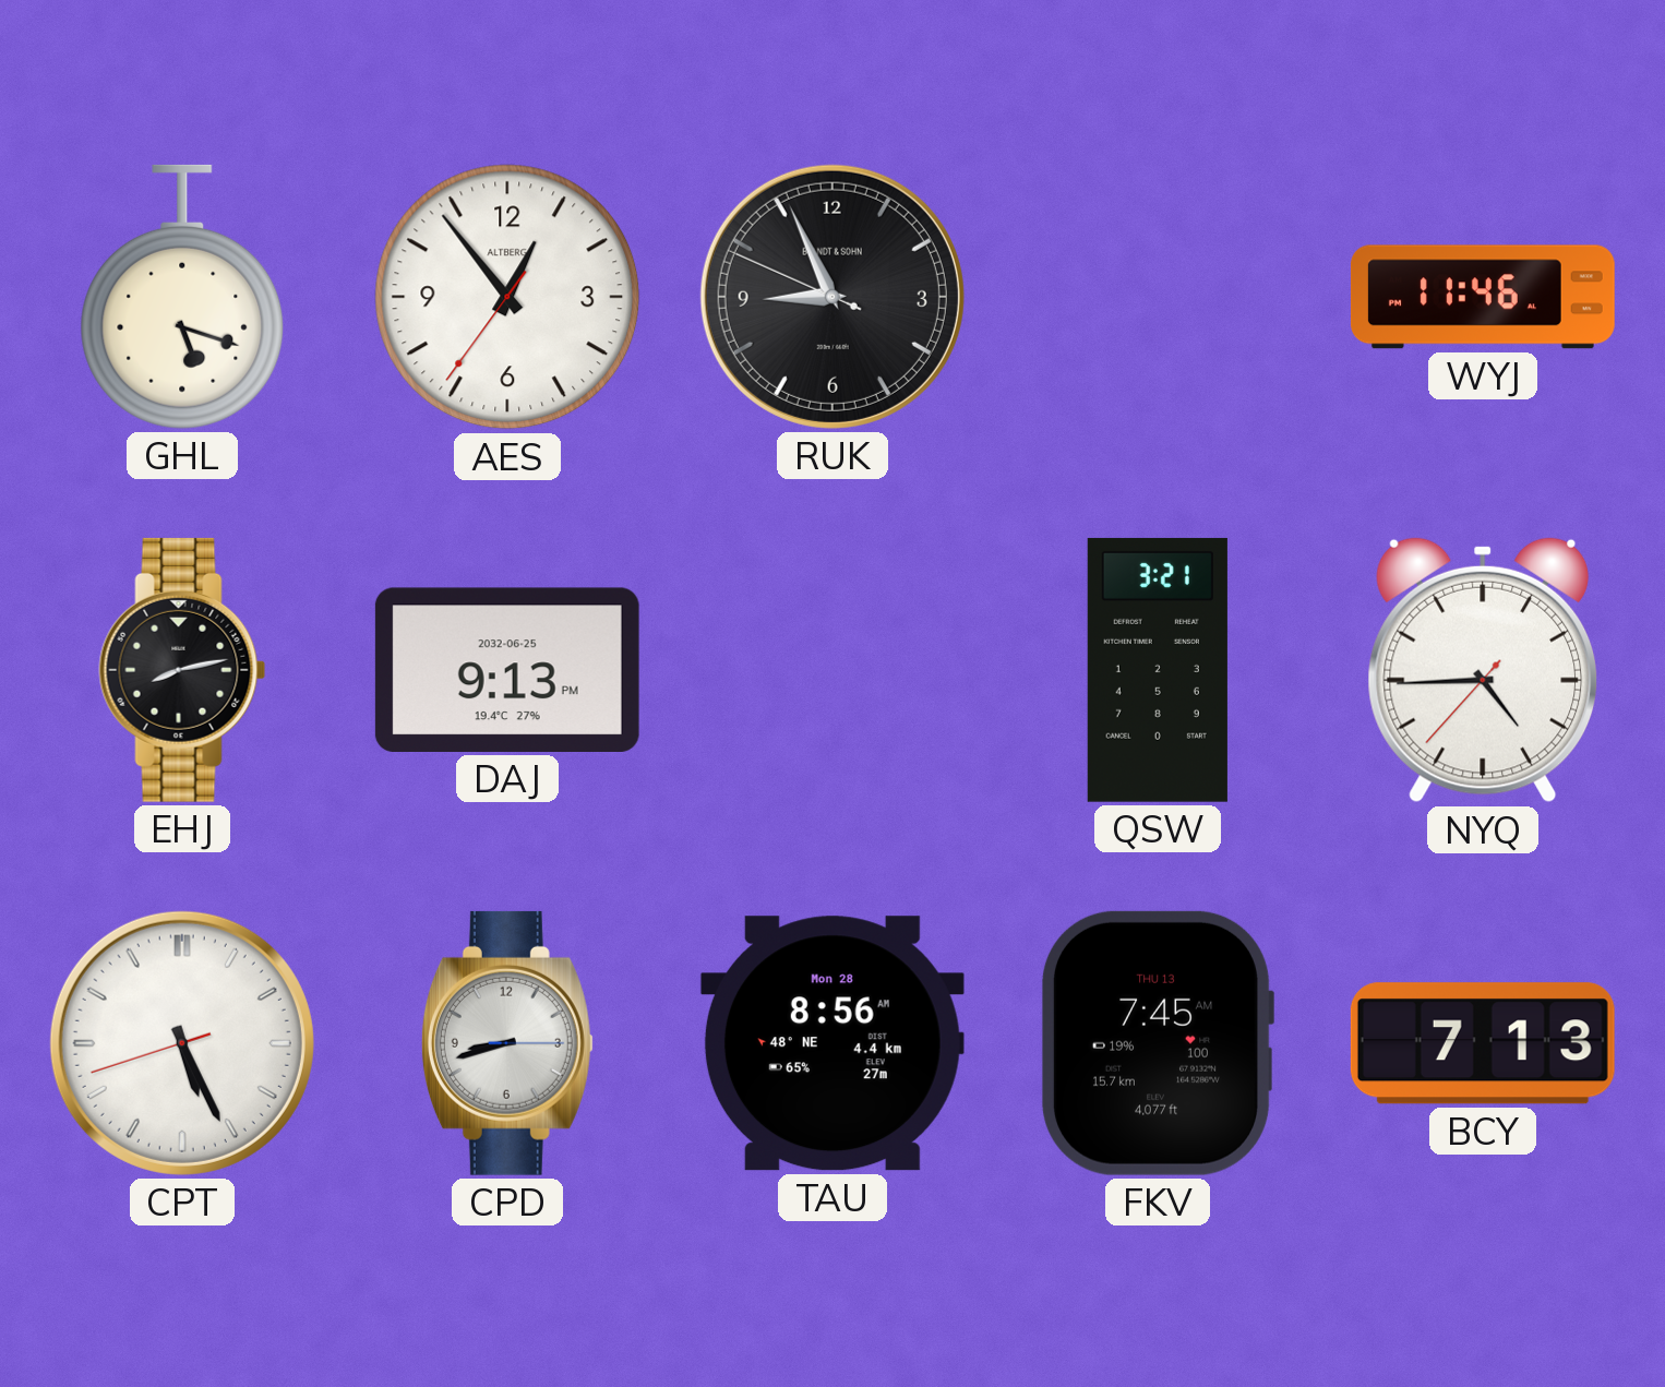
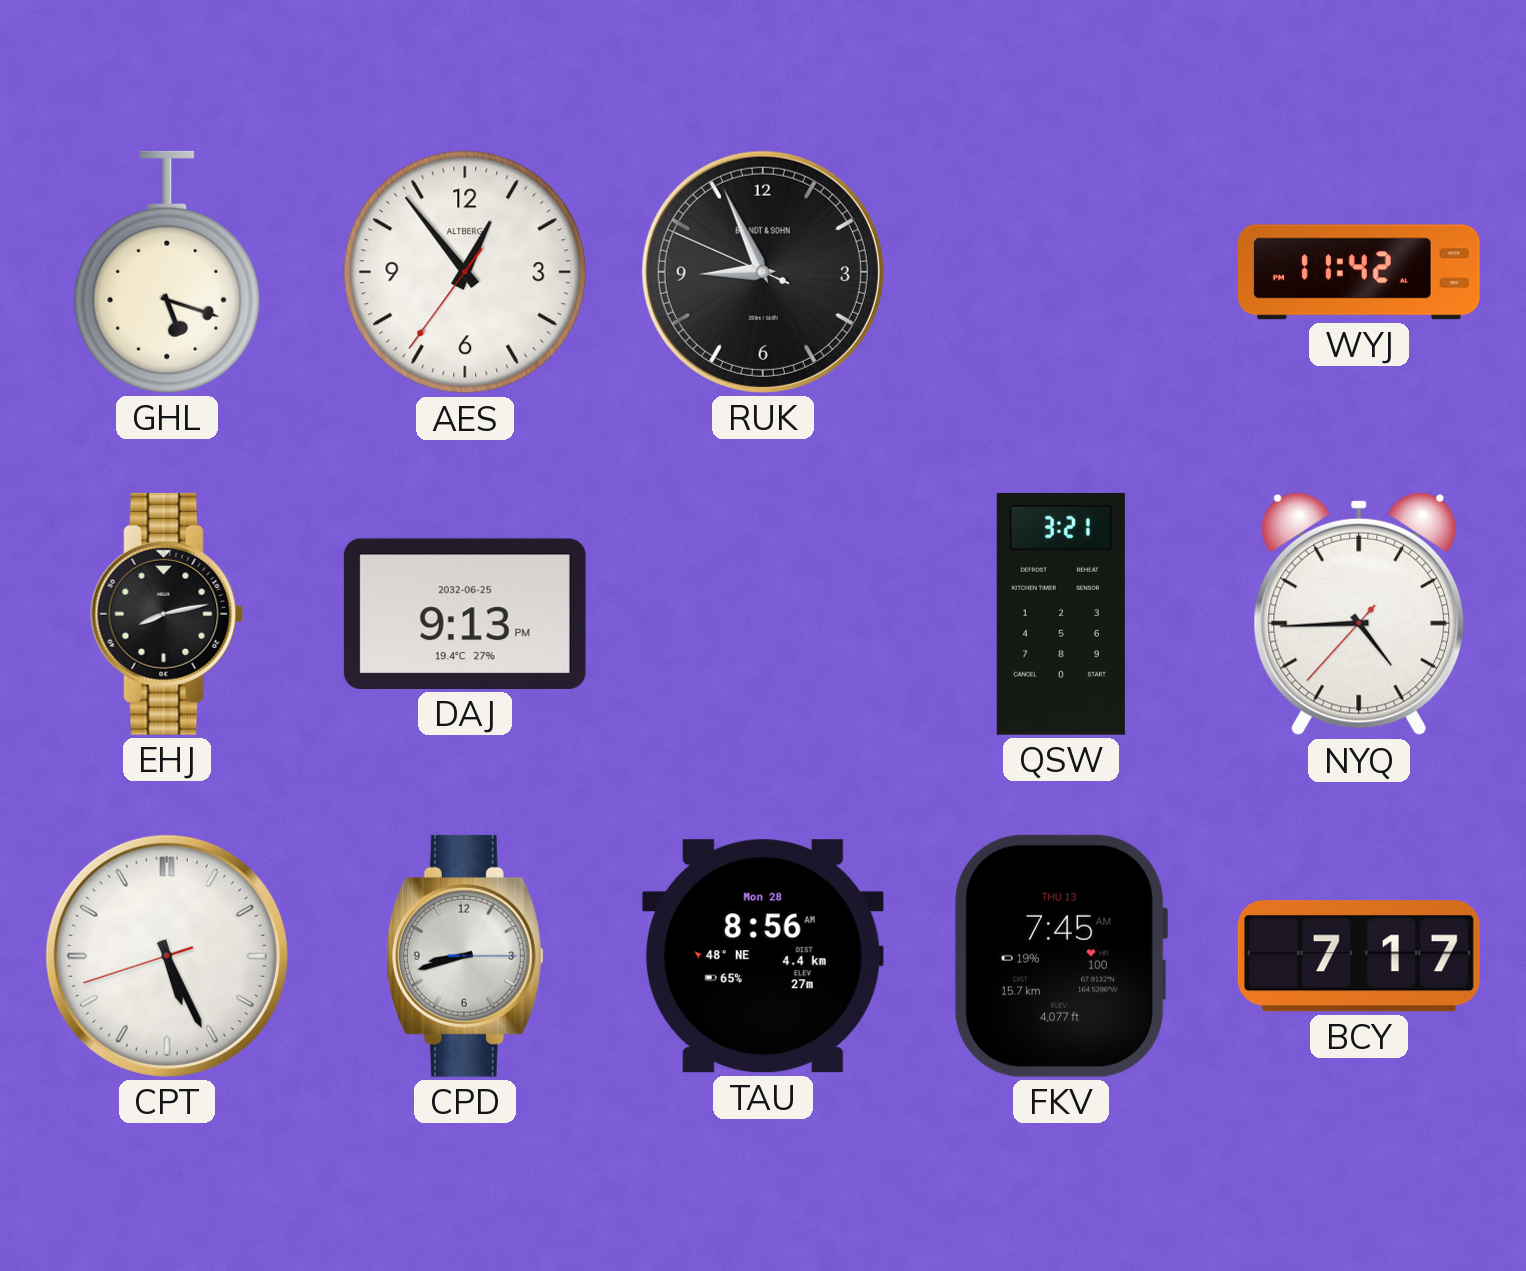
WYJ: 11:46 -> 11:42
BCY: 7:13 -> 7:17
